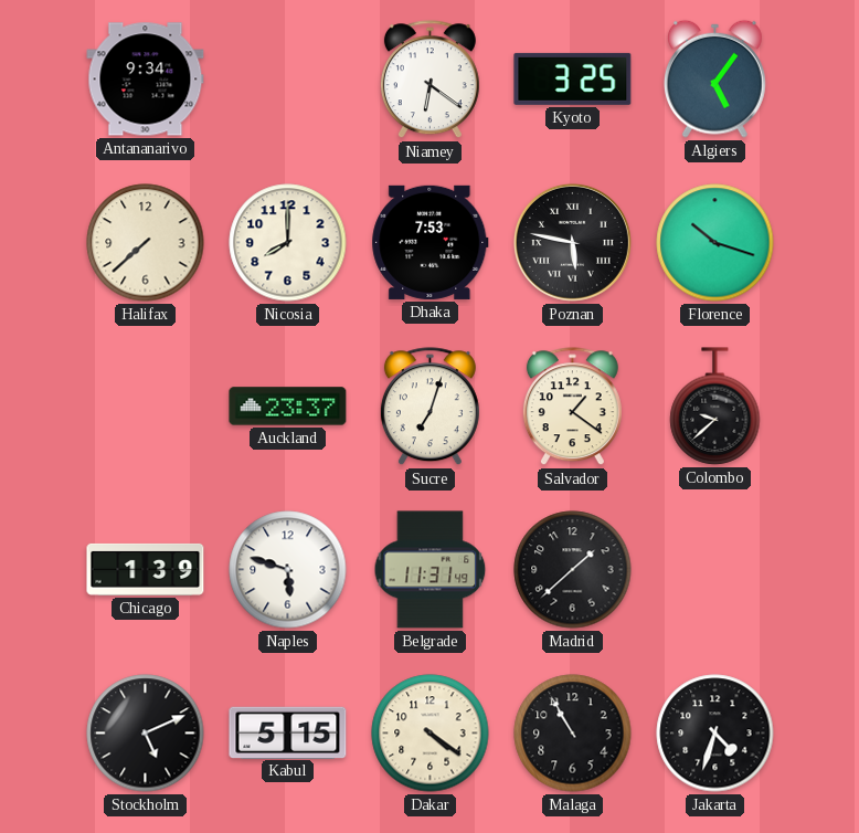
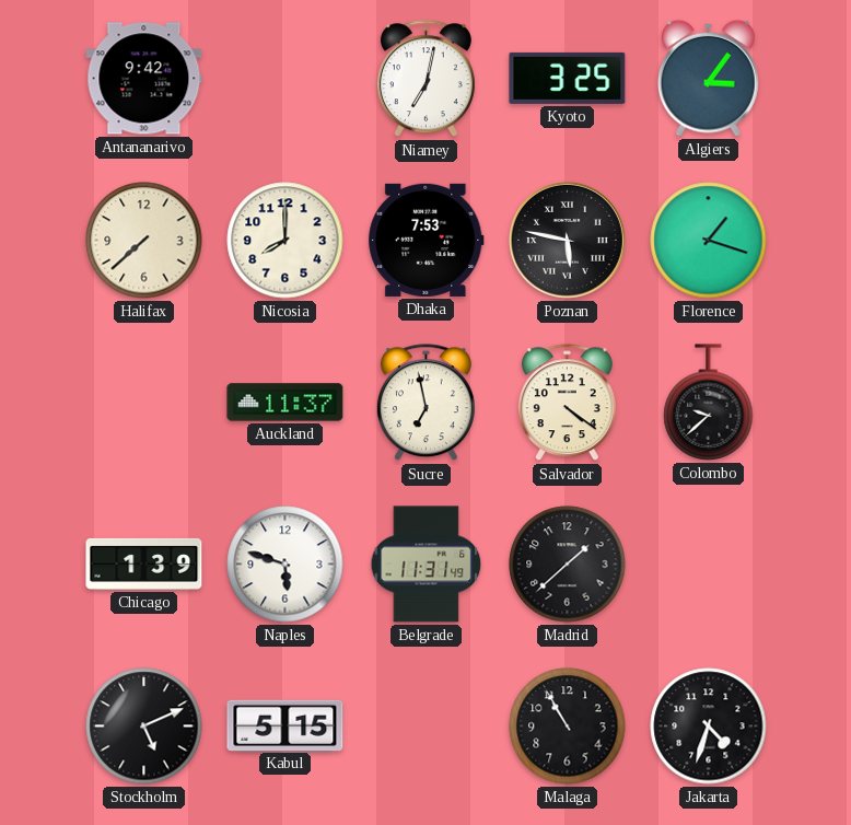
Antananarivo: 9:34 -> 9:42
Niamey: 6:21 -> 7:02
Algiers: 5:06 -> 3:06
Florence: 10:18 -> 1:18
Auckland: 23:37 -> 11:37
Sucre: 7:03 -> 6:58
Salvador: 1:21 -> 4:21
Dakar: 4:21 -> none
